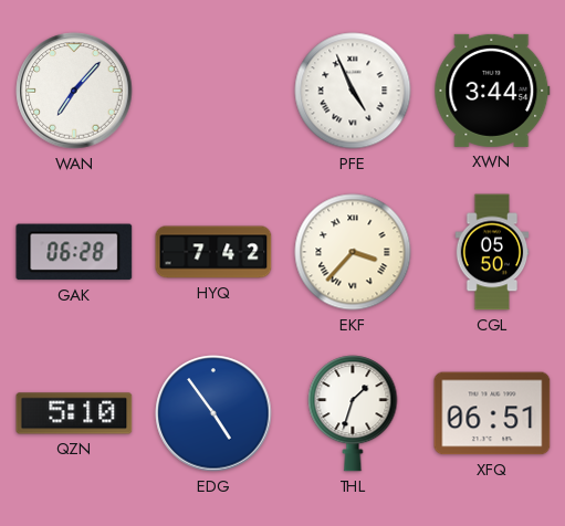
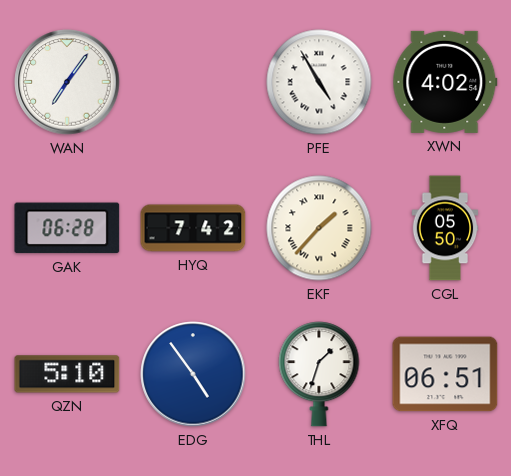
WAN: 7:07 -> 7:06
PFE: 4:56 -> 4:55
XWN: 3:44 -> 4:02
EKF: 3:37 -> 1:37
